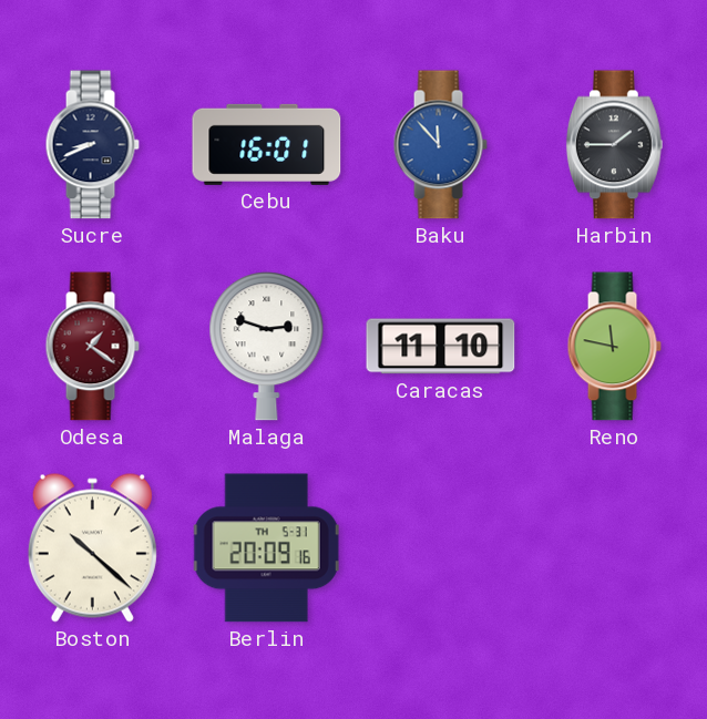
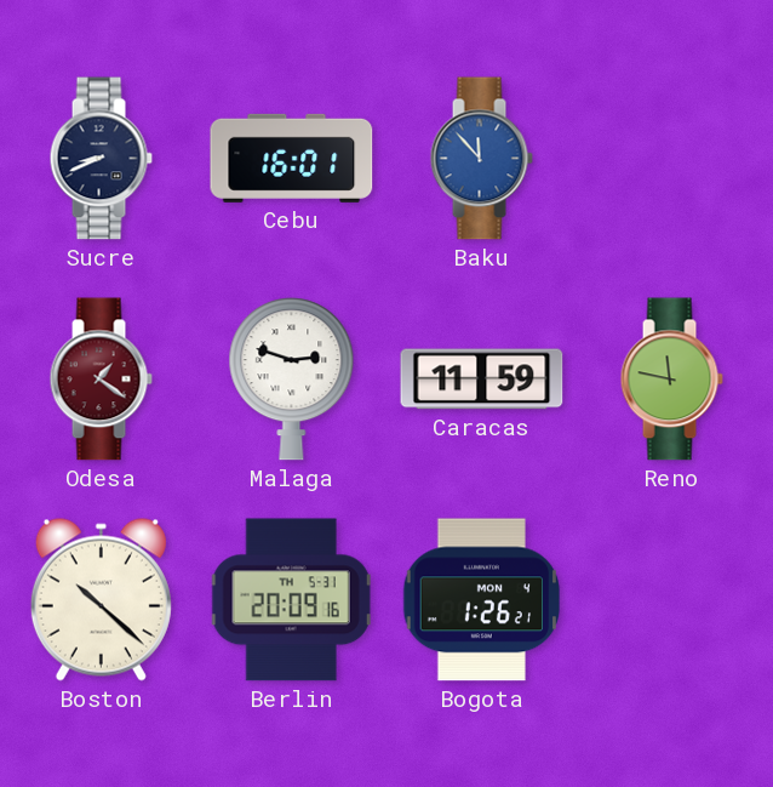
Harbin: 1:45 -> none
Caracas: 11:10 -> 11:59
Bogota: none -> 1:26
